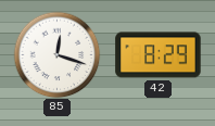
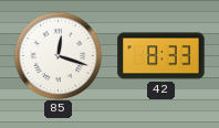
42: 8:29 -> 8:33
